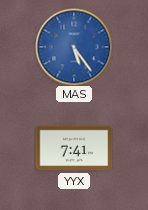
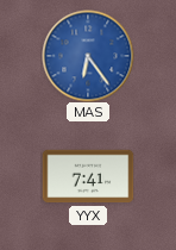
MAS: 5:24 -> 6:24
